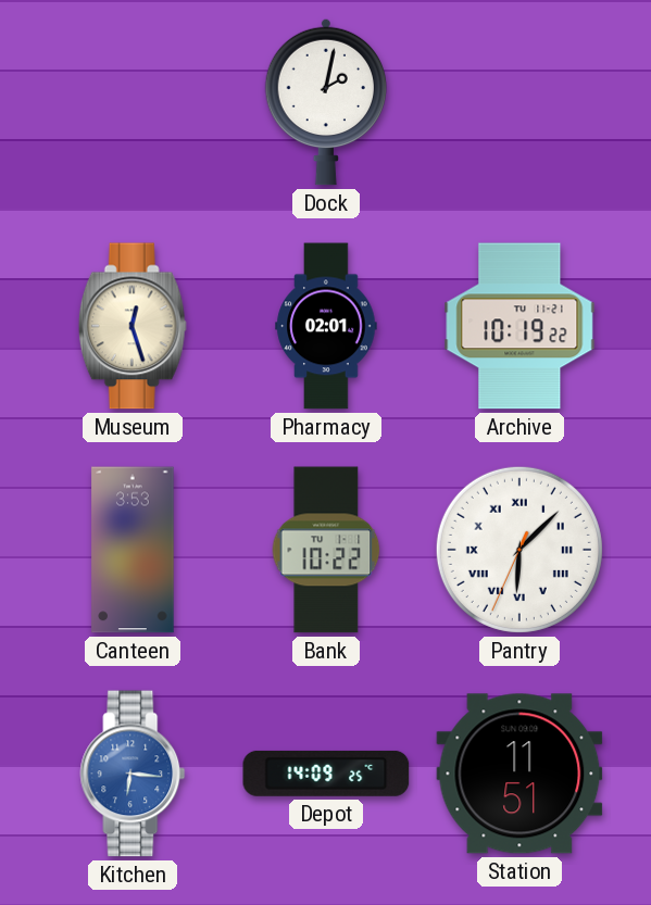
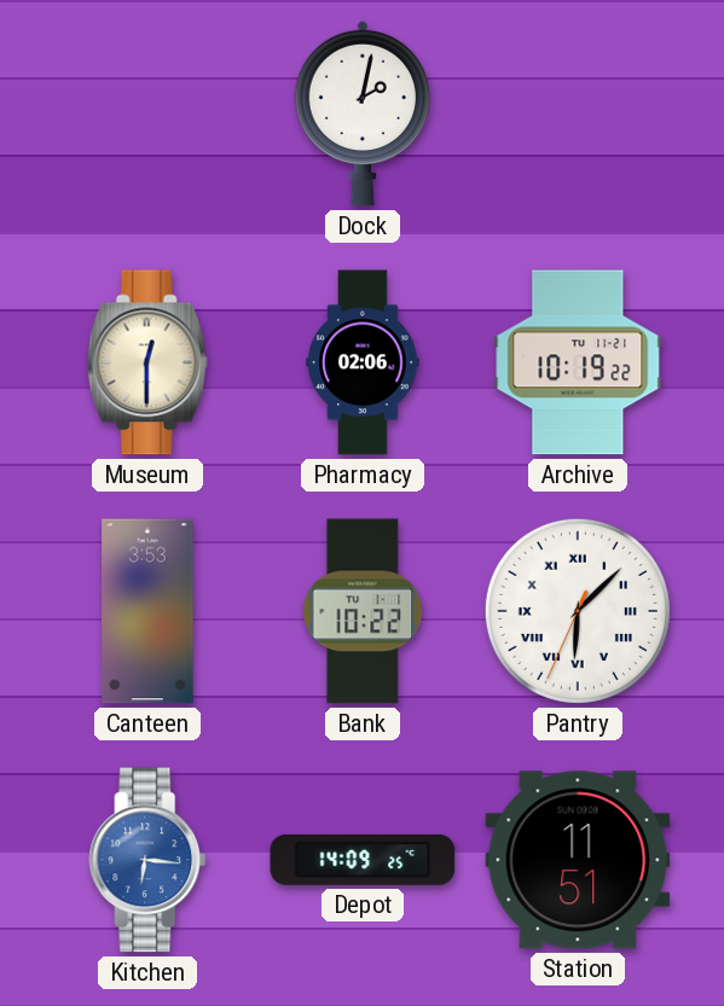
Museum: 12:27 -> 12:30
Pharmacy: 02:01 -> 02:06
